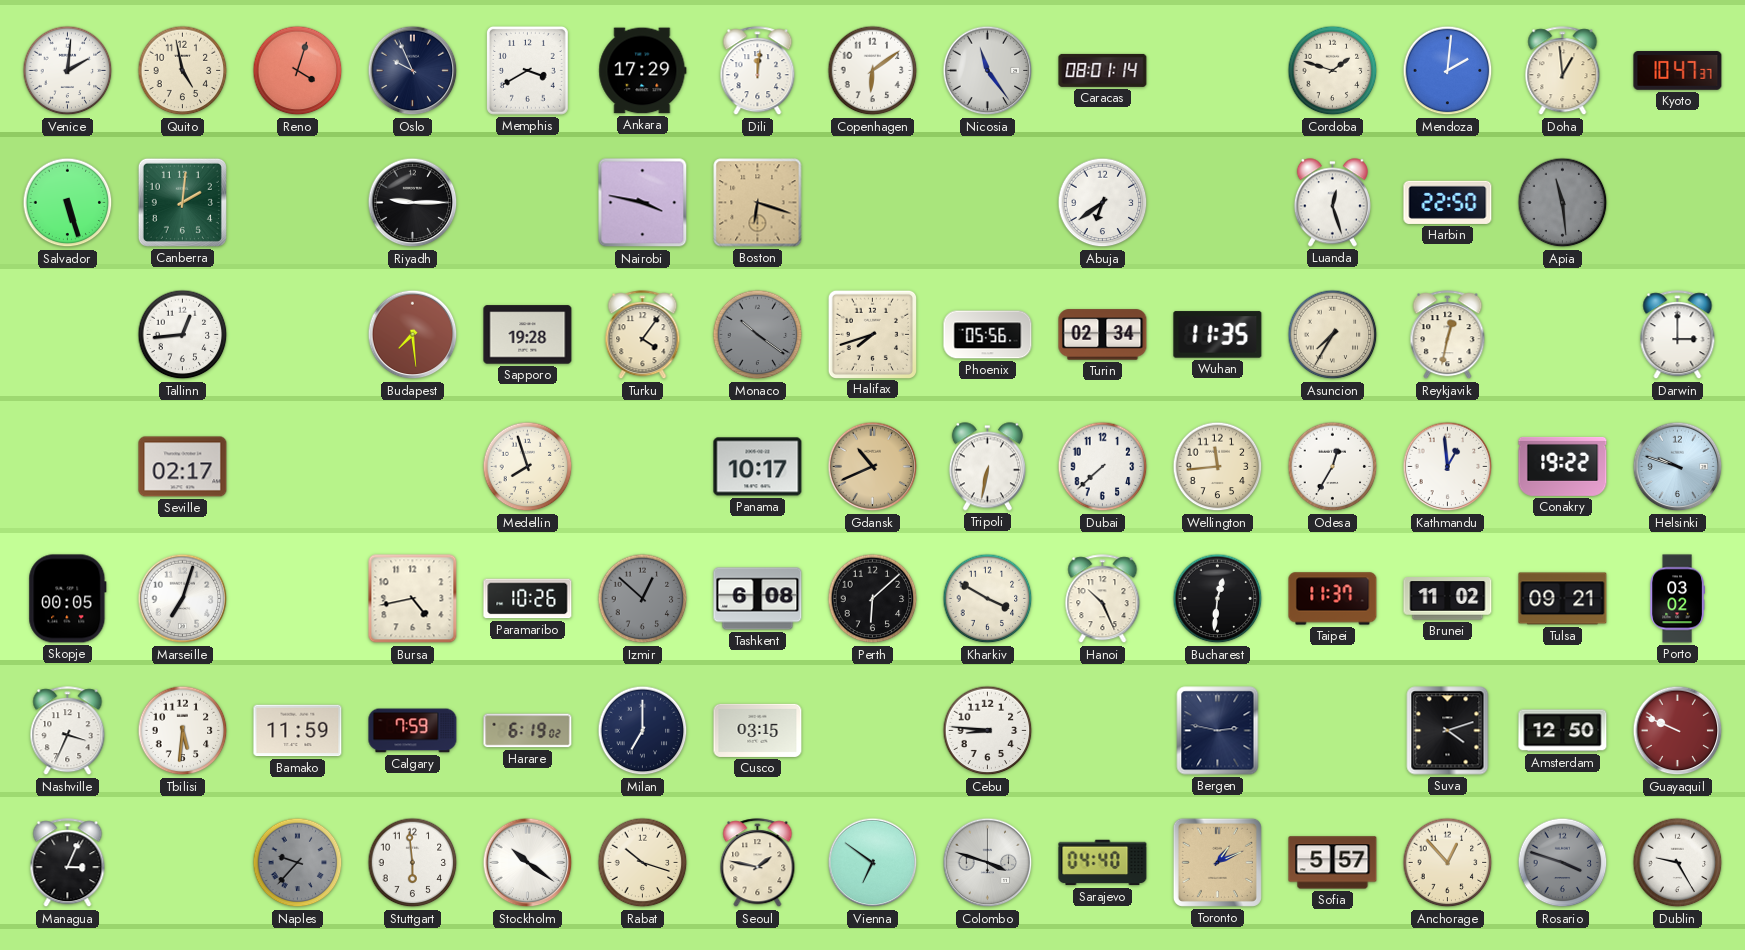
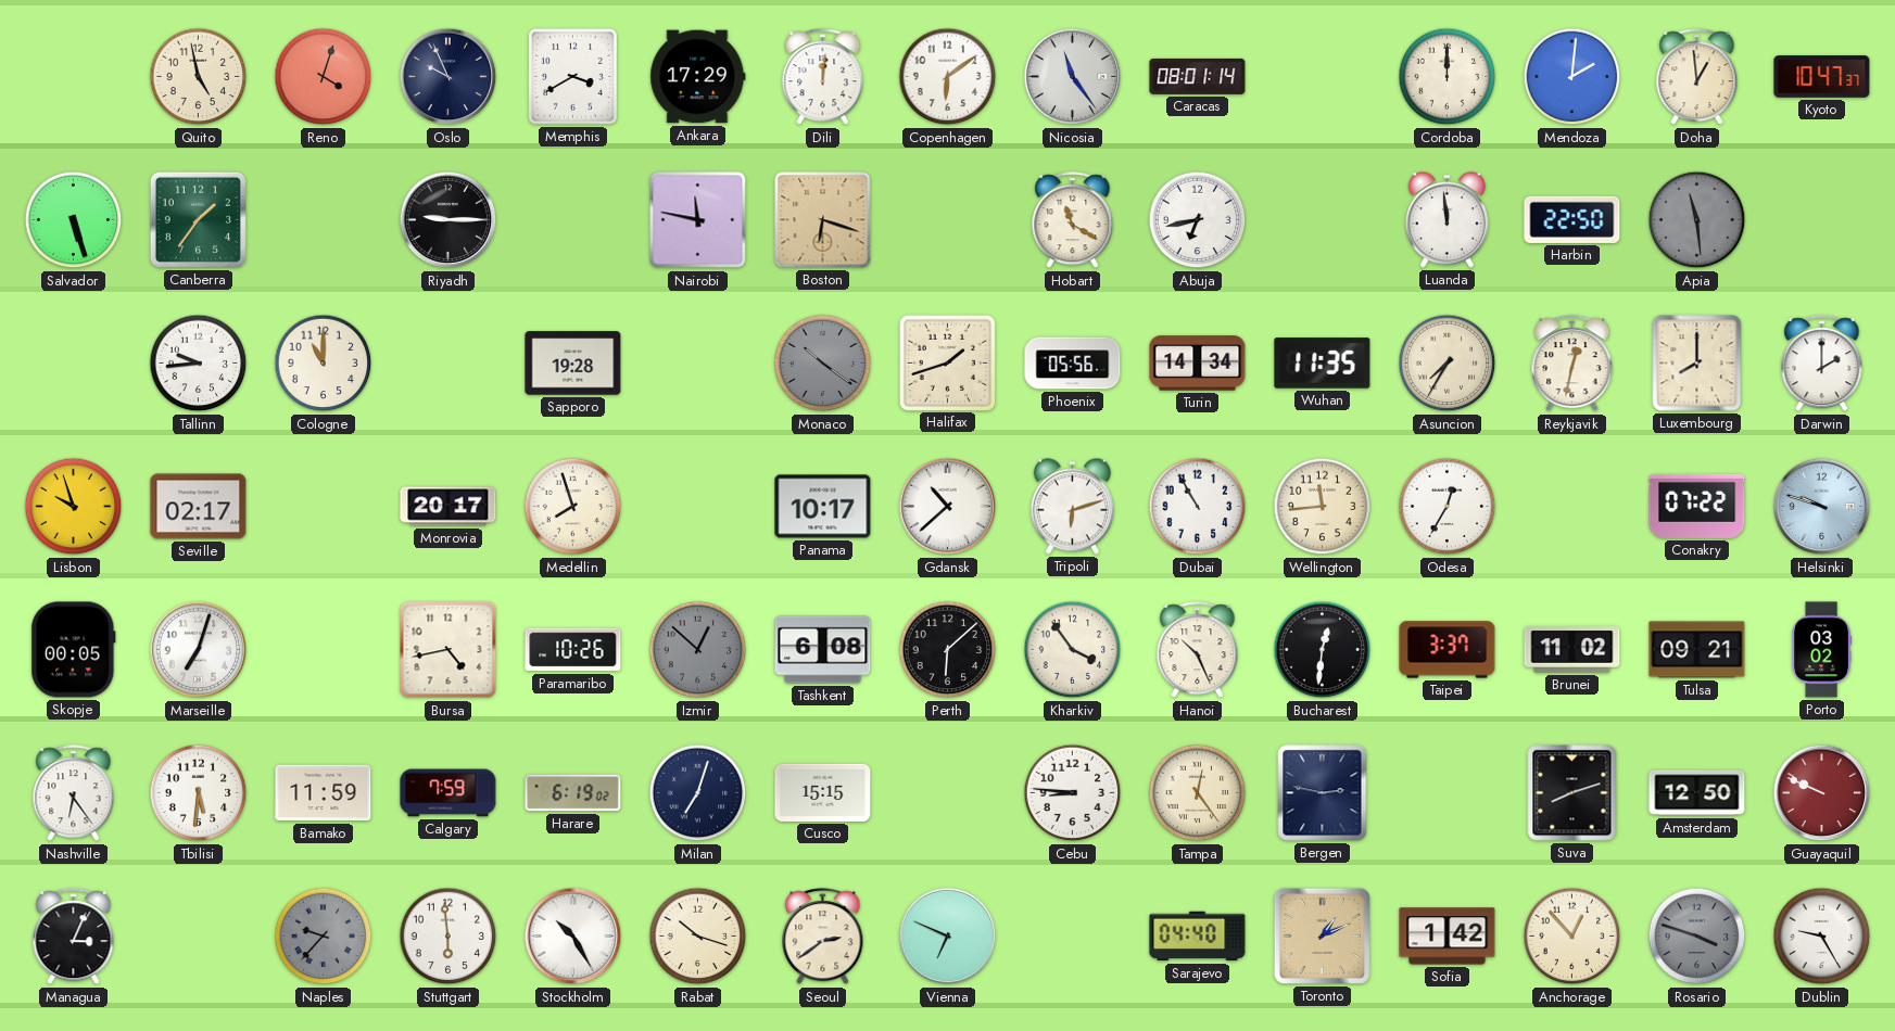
Venice: 2:01 -> none
Cordoba: 1:48 -> 12:00
Canberra: 2:01 -> 1:36
Nairobi: 3:47 -> 11:47
Hobart: none -> 11:20
Abuja: 6:39 -> 6:43
Luanda: 12:27 -> 11:59
Tallinn: 12:44 -> 9:44
Cologne: none -> 11:00
Budapest: 7:29 -> none
Turku: 4:06 -> none
Halifax: 7:42 -> 1:42
Turin: 02:34 -> 14:34
Luxembourg: none -> 8:00
Darwin: 3:00 -> 2:00
Lisbon: none -> 9:57
Monrovia: none -> 20:17
Gdansk: 10:41 -> 10:38
Gdansk dial: champagne -> white
Tripoli: 6:32 -> 6:12
Dubai: 7:38 -> 10:55
Kathmandu: 12:59 -> none
Conakry: 19:22 -> 07:22
Kharkiv: 3:50 -> 3:54
Taipei: 11:37 -> 3:37
Nashville: 3:34 -> 6:24
Milan: 7:00 -> 7:03
Cusco: 03:15 -> 15:15
Tampa: none -> 12:24
Suva: 4:12 -> 8:12
Stockholm: 10:21 -> 10:25
Seoul: 1:47 -> 2:39
Vienna: 6:51 -> 6:49
Colombo: 3:48 -> none
Sofia: 5:57 -> 1:42
